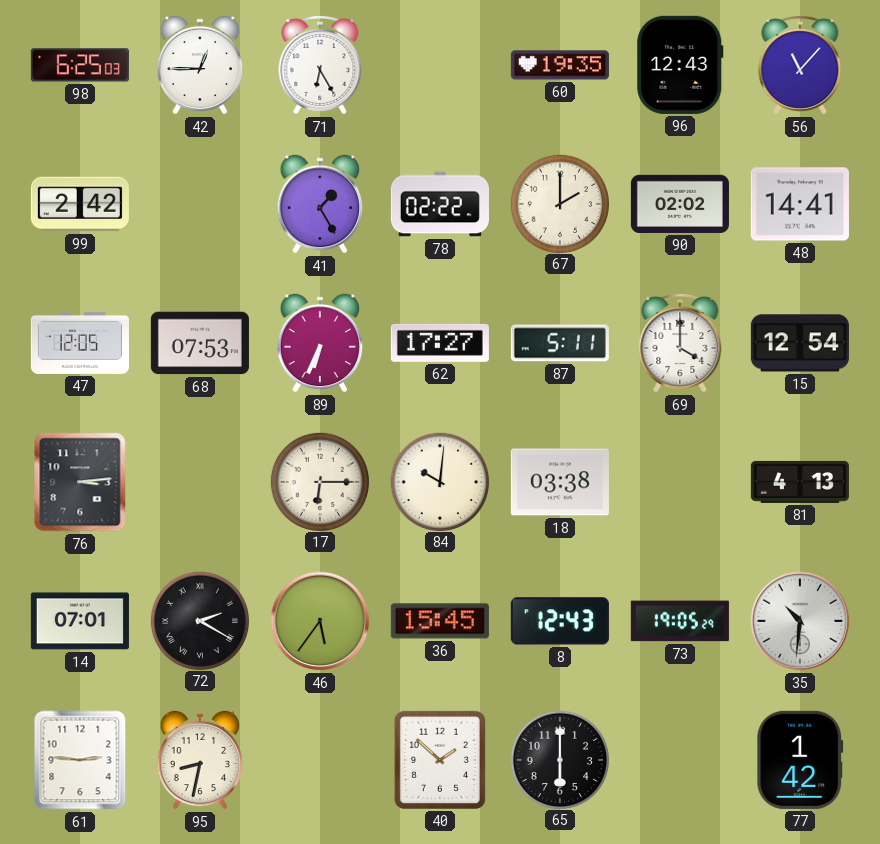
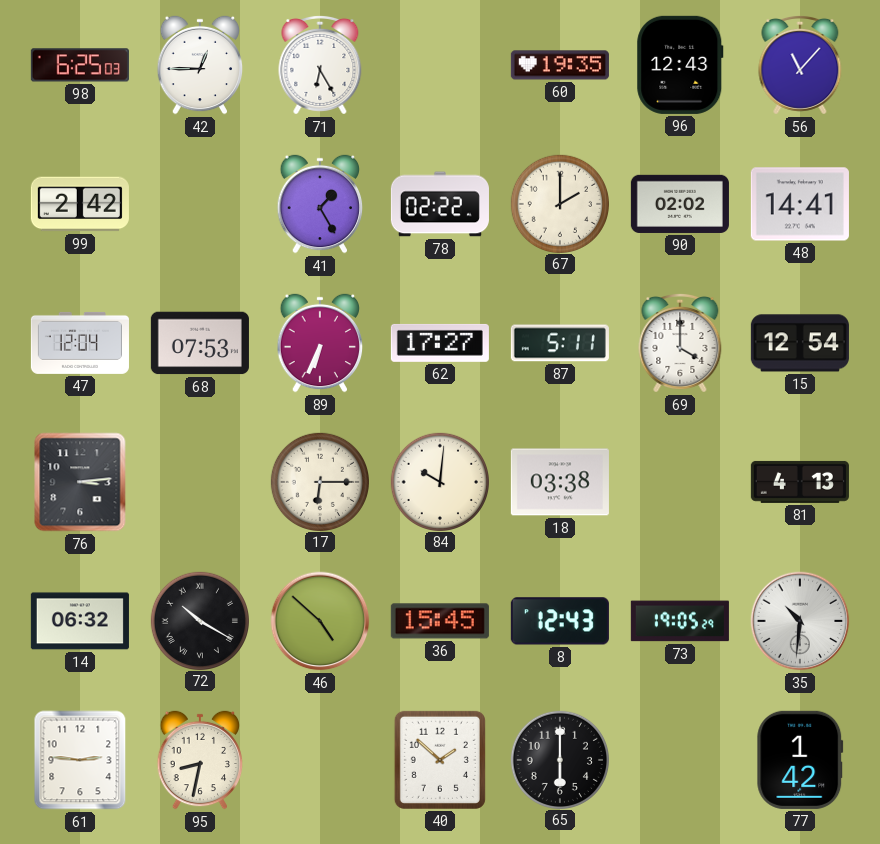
47: 12:05 -> 12:04
14: 07:01 -> 06:32
72: 2:20 -> 10:20
46: 5:36 -> 4:52
